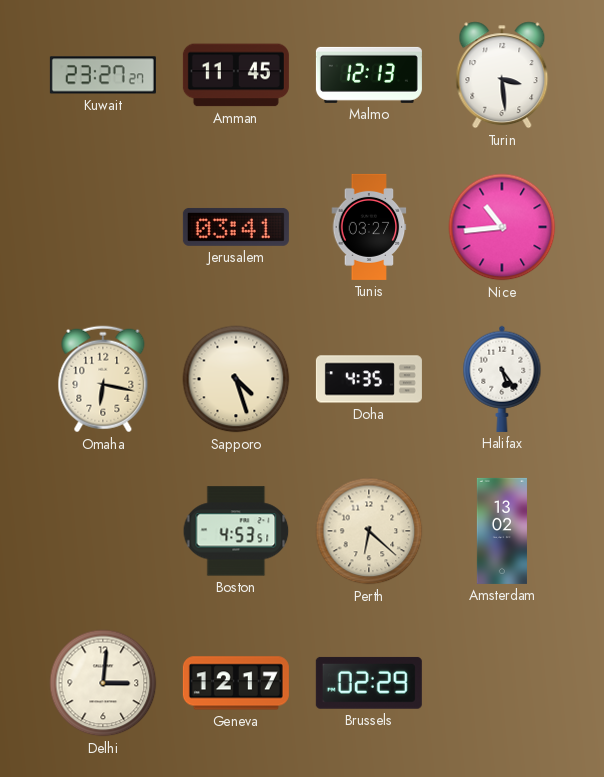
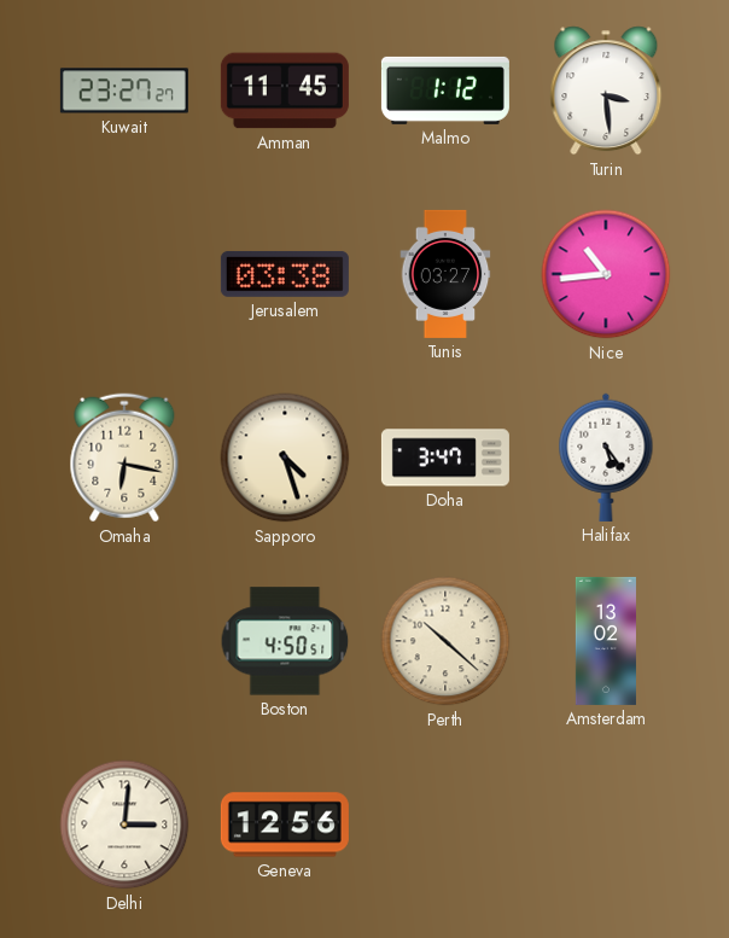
Malmo: 12:13 -> 1:12
Jerusalem: 03:41 -> 03:38
Doha: 4:35 -> 3:47
Boston: 4:53 -> 4:50
Perth: 6:22 -> 10:22
Geneva: 12:17 -> 12:56
Brussels: 02:29 -> none
